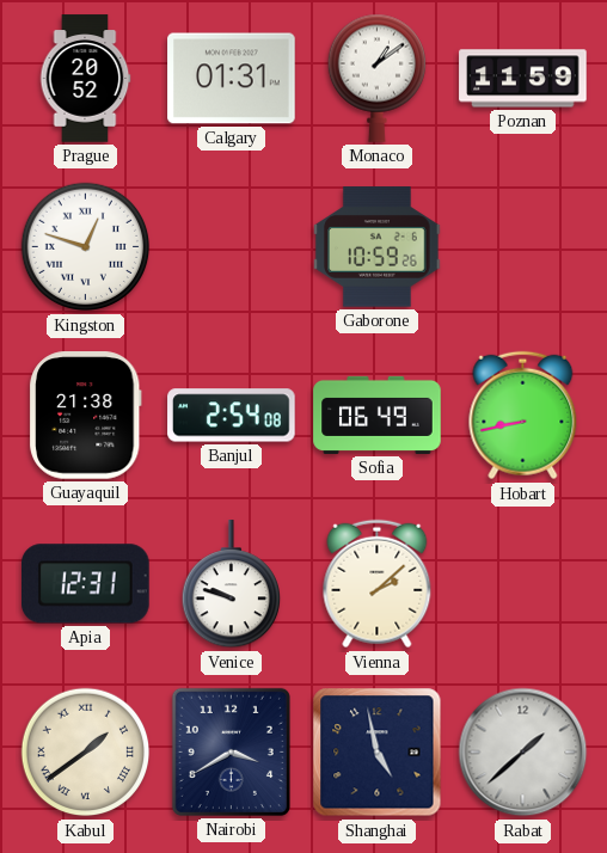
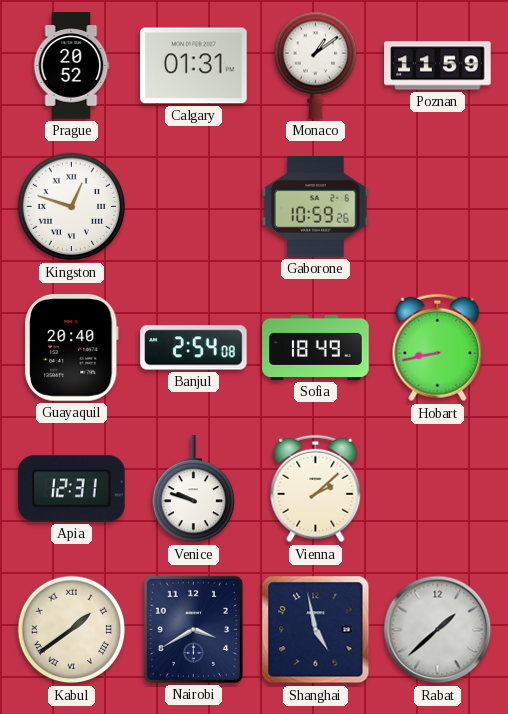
Guayaquil: 21:38 -> 20:40
Sofia: 06:49 -> 18:49
